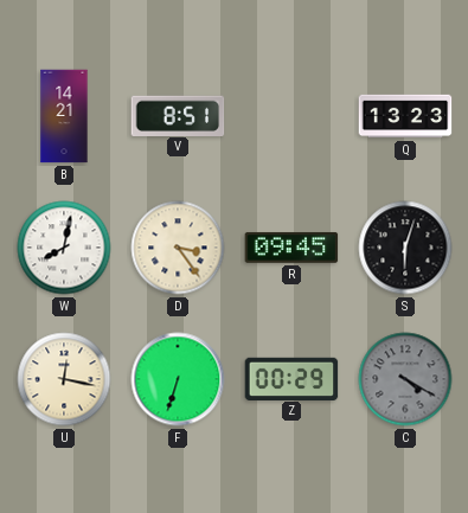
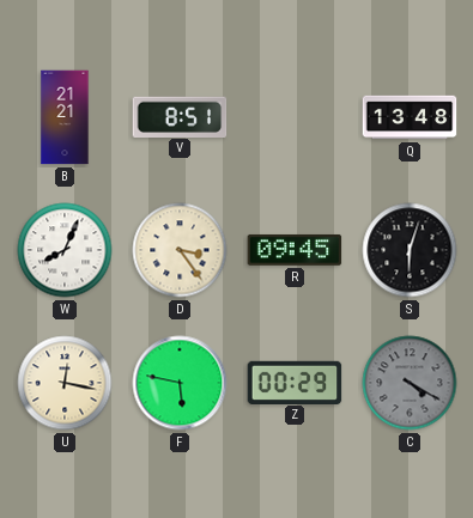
B: 14:21 -> 21:21
Q: 13:23 -> 13:48
W: 8:02 -> 8:04
F: 6:33 -> 5:47
